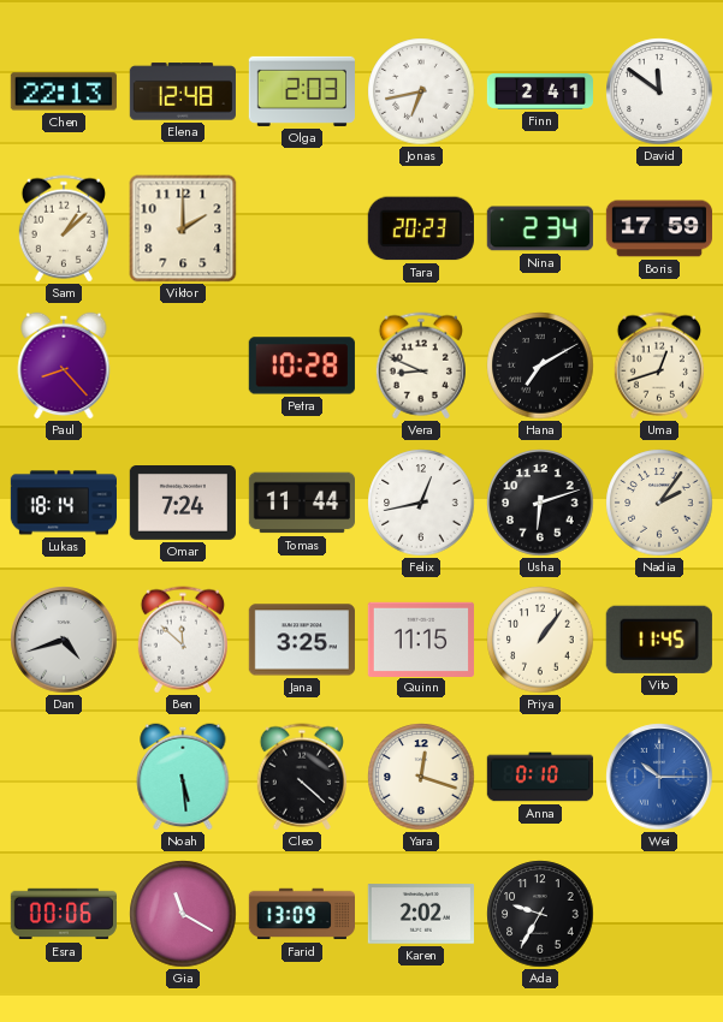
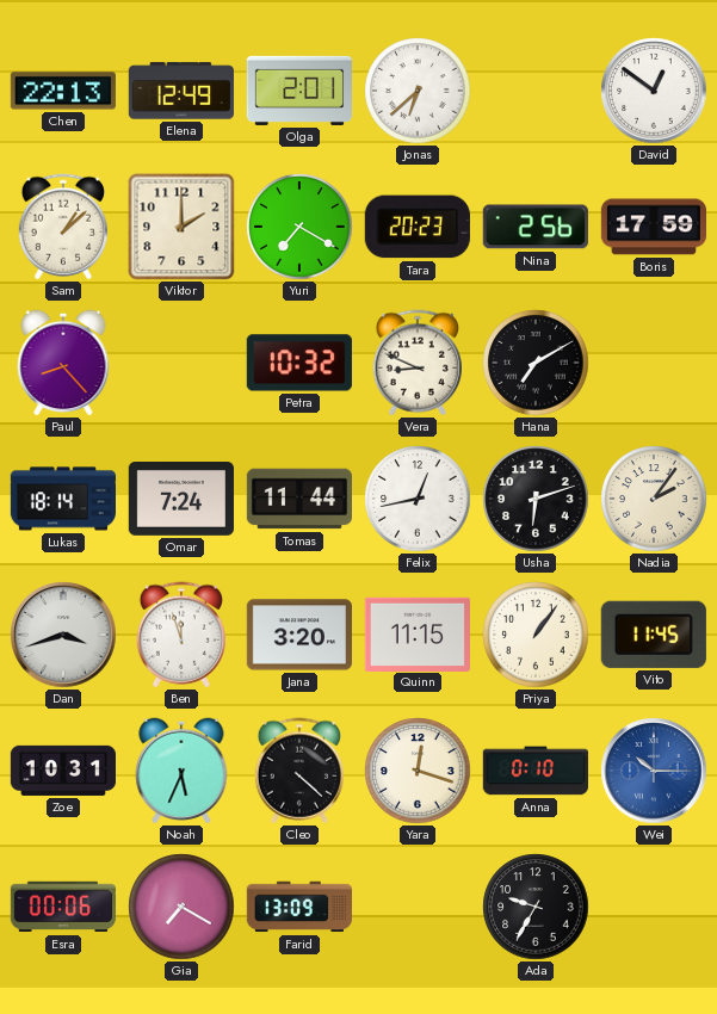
Elena: 12:48 -> 12:49
Olga: 2:03 -> 2:01
Jonas: 6:43 -> 6:38
Finn: 2:41 -> none
David: 11:51 -> 12:51
Yuri: none -> 7:20
Nina: 2:34 -> 2:56
Petra: 10:28 -> 10:32
Uma: 12:42 -> none
Dan: 4:42 -> 3:42
Ben: 11:52 -> 11:57
Jana: 3:25 -> 3:20
Zoe: none -> 10:31
Noah: 5:29 -> 5:34
Gia: 11:20 -> 7:20
Karen: 2:02 -> none
